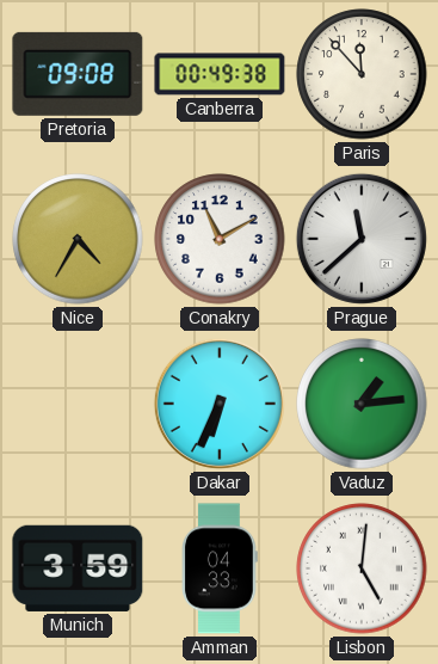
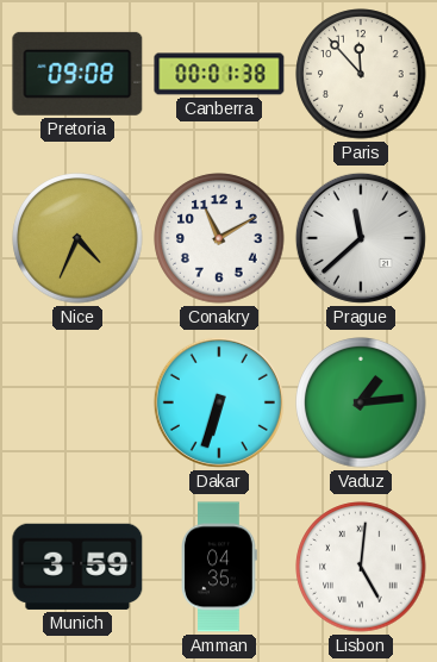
Canberra: 00:49 -> 00:01
Nice: 4:35 -> 4:34
Dakar: 6:34 -> 6:33
Amman: 04:33 -> 04:35
